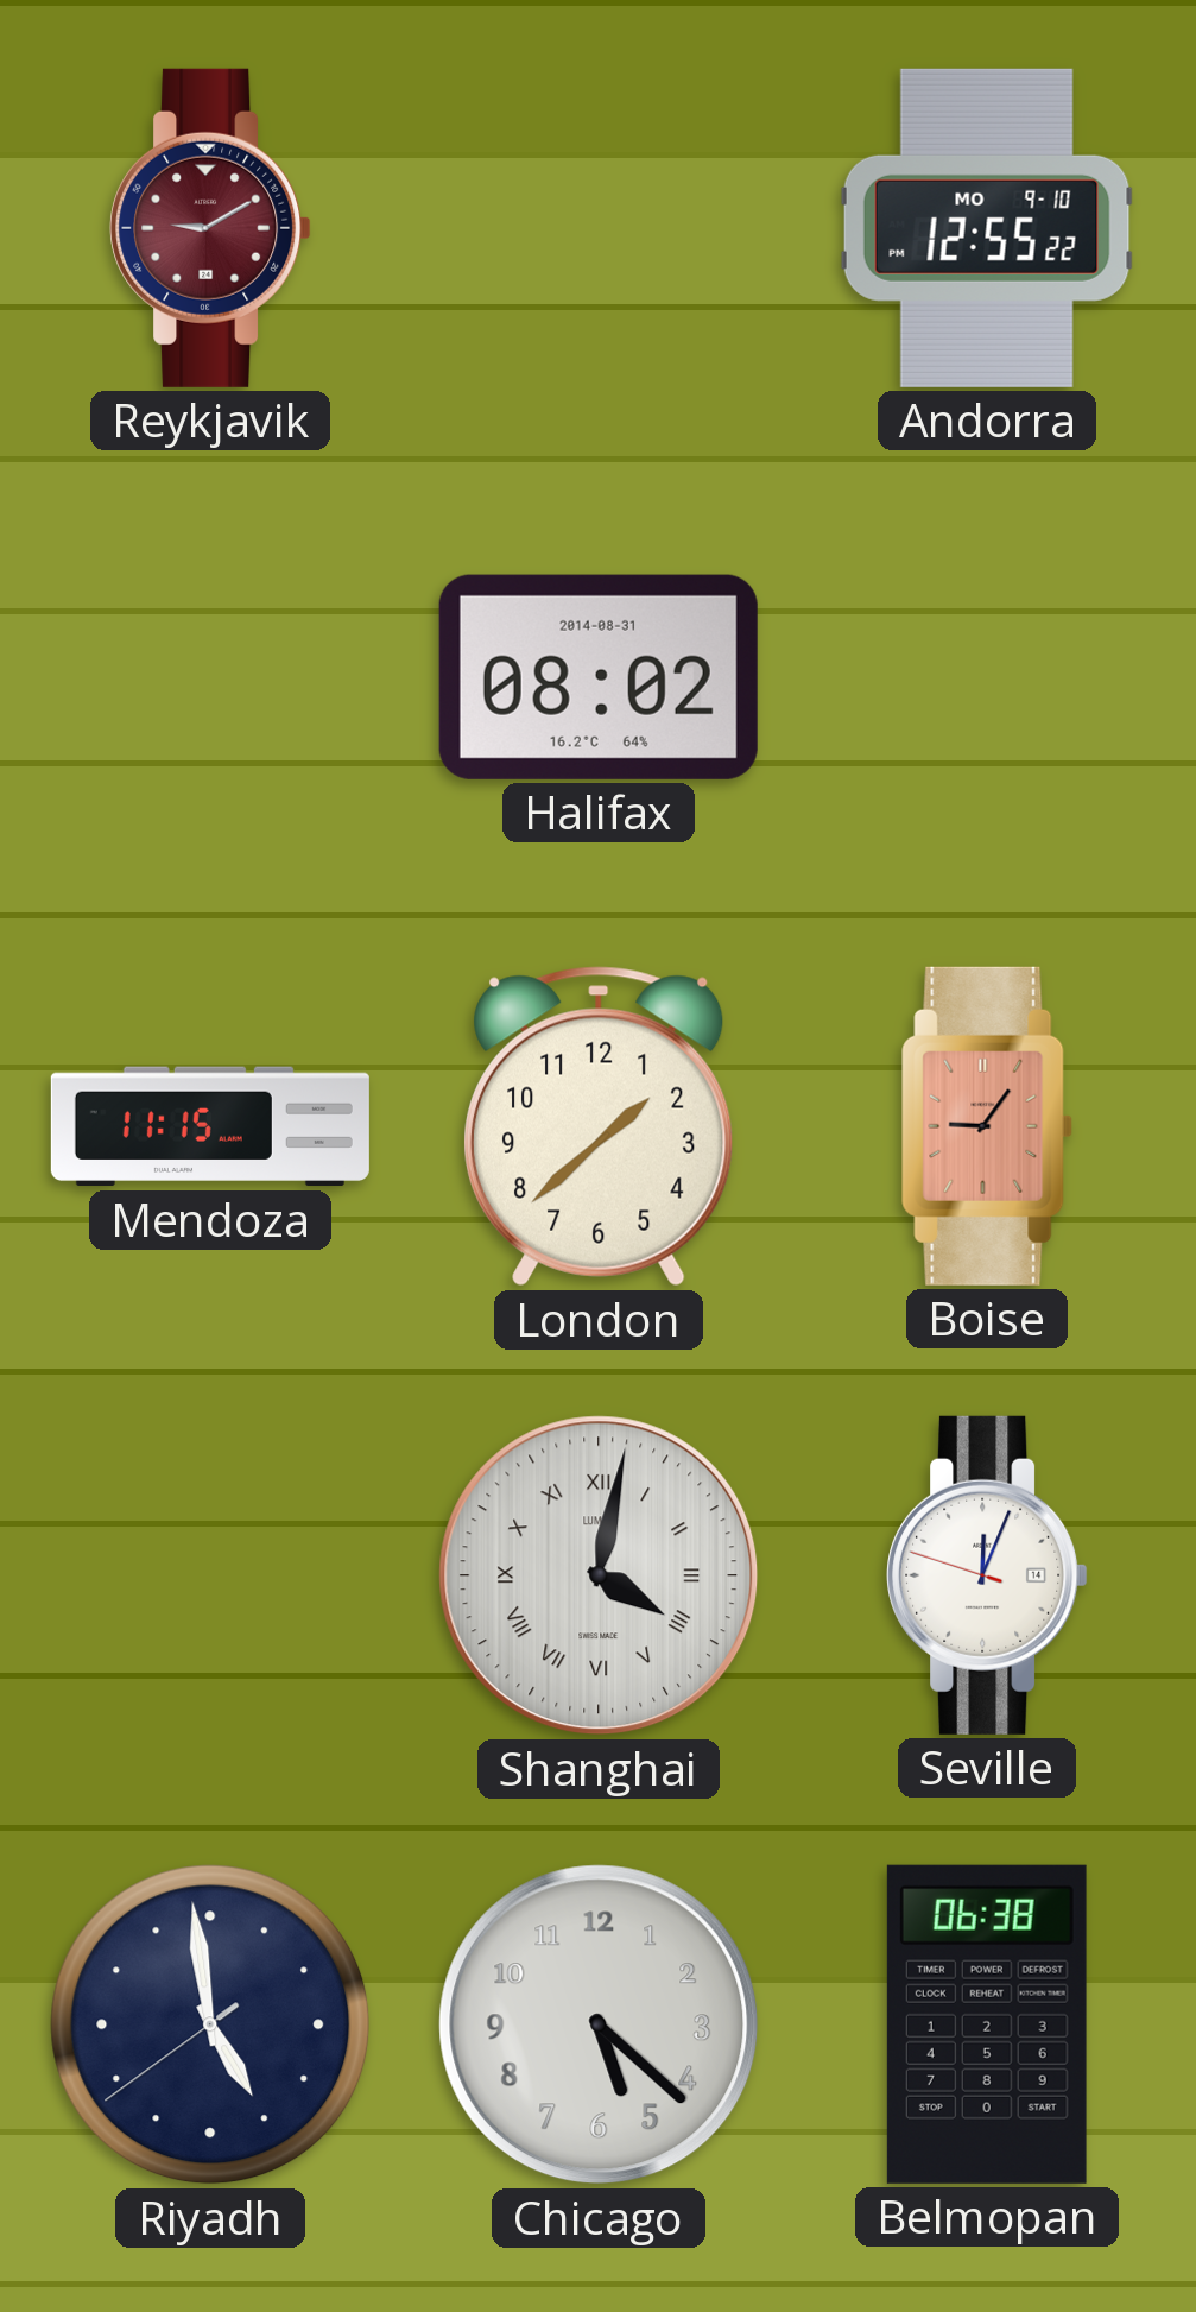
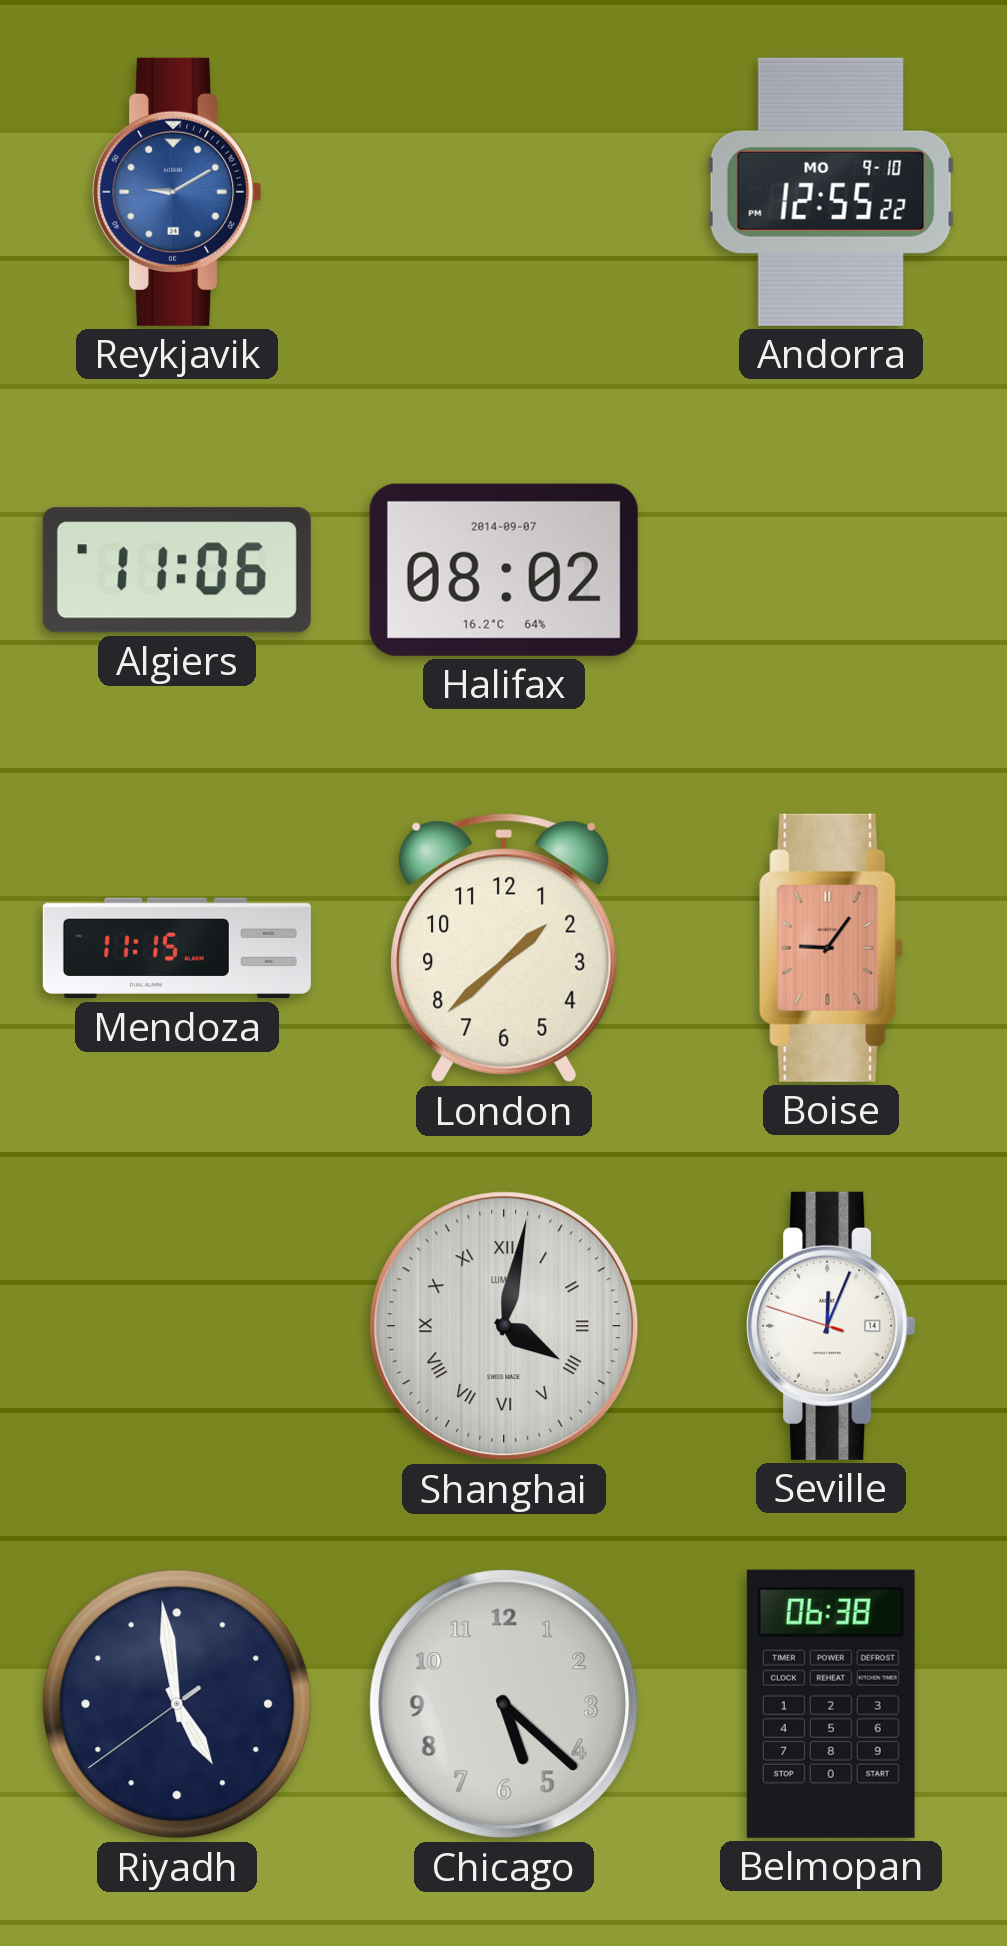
Reykjavik dial: burgundy -> blue
Algiers: none -> 11:06
Halifax date: 2014-08-31 -> 2014-09-07
